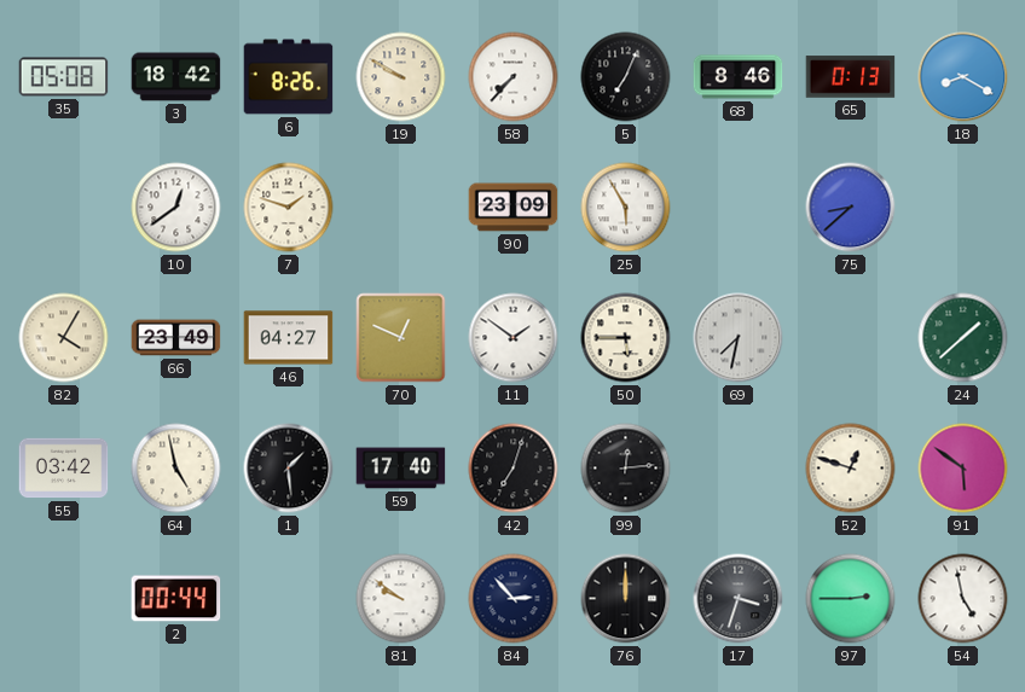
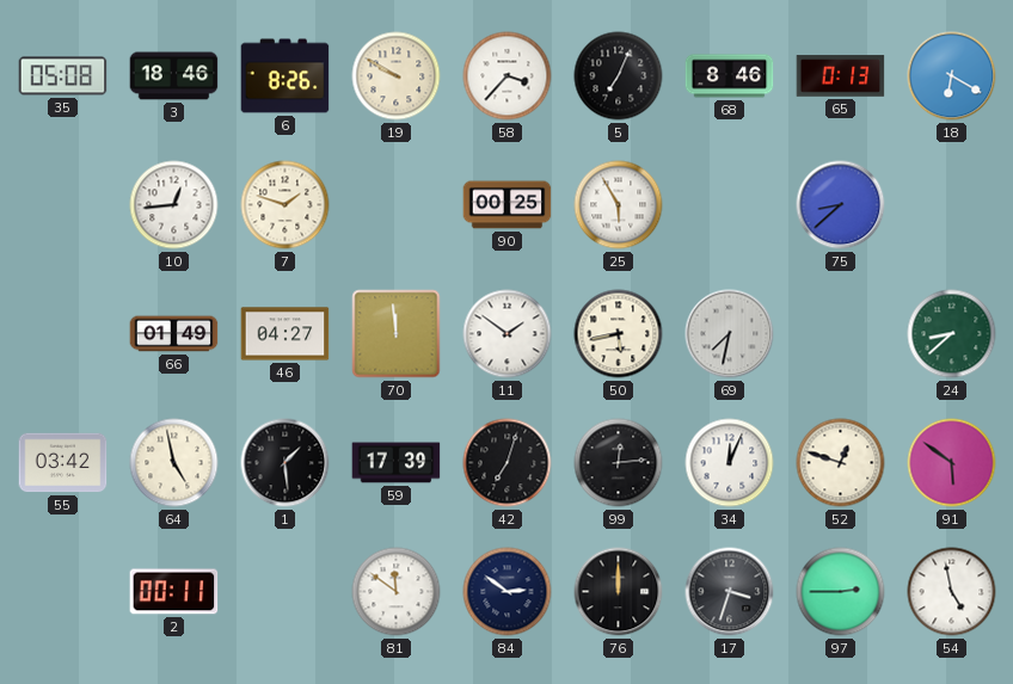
3: 18:42 -> 18:46
58: 7:37 -> 3:37
18: 8:20 -> 6:20
10: 12:39 -> 12:44
90: 23:09 -> 00:25
82: 4:05 -> none
66: 23:49 -> 01:49
70: 12:49 -> 11:59
50: 5:45 -> 5:43
24: 1:38 -> 8:38
59: 17:40 -> 17:39
34: none -> 12:04
2: 00:44 -> 00:11
81: 9:51 -> 11:51
84: 2:53 -> 2:51
